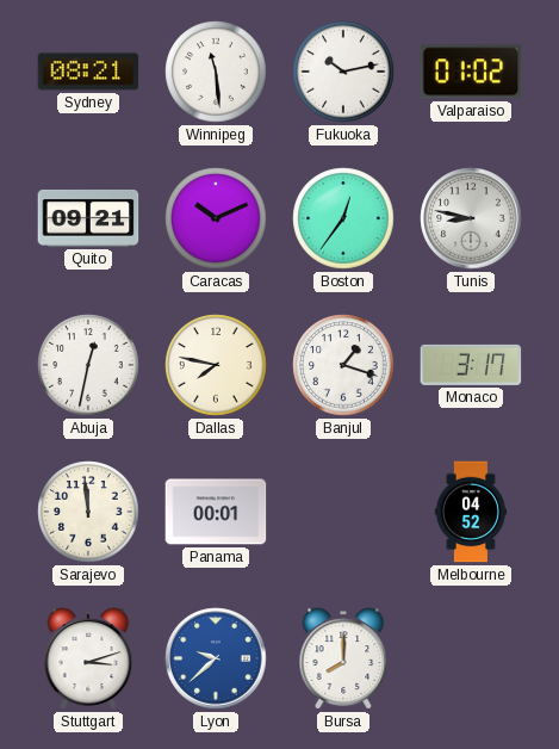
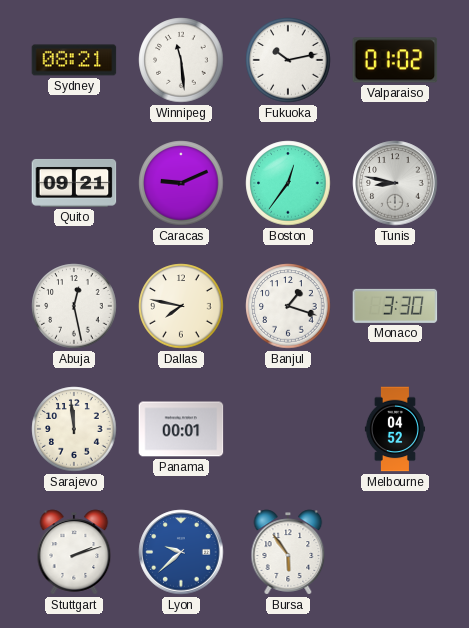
Caracas: 10:11 -> 9:11
Abuja: 12:32 -> 12:28
Monaco: 3:17 -> 3:30
Stuttgart: 3:12 -> 2:12
Bursa: 8:00 -> 5:54
